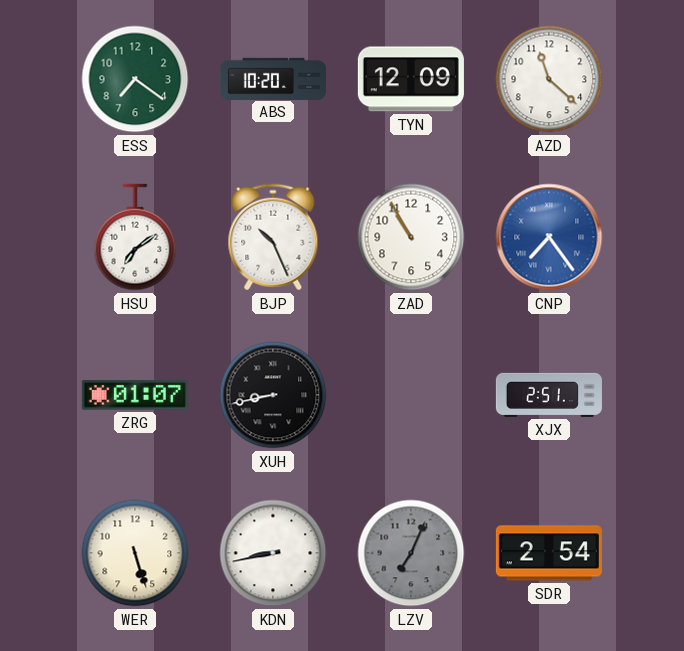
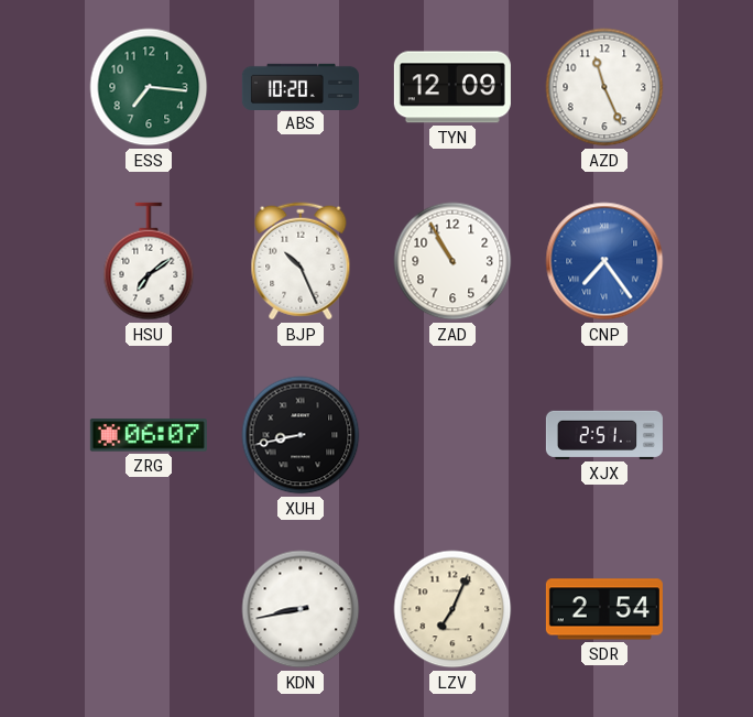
ESS: 7:21 -> 7:16
AZD: 11:22 -> 11:26
ZRG: 01:07 -> 06:07
WER: 5:27 -> none
LZV dial: grey -> cream
